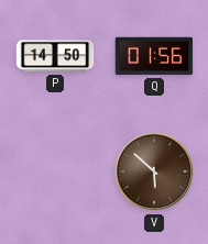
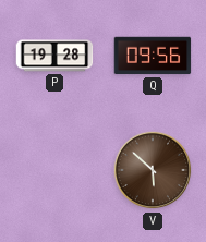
P: 14:50 -> 19:28
Q: 01:56 -> 09:56
